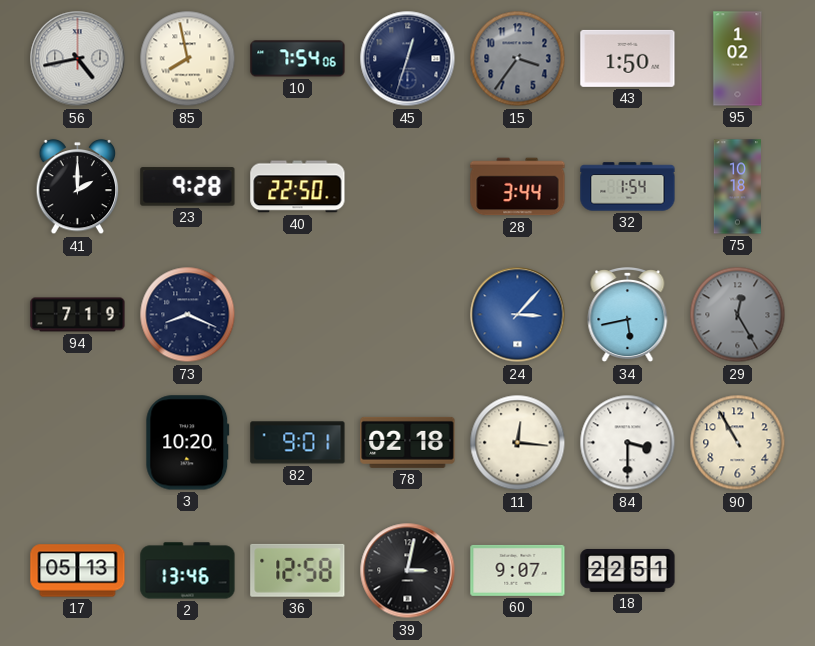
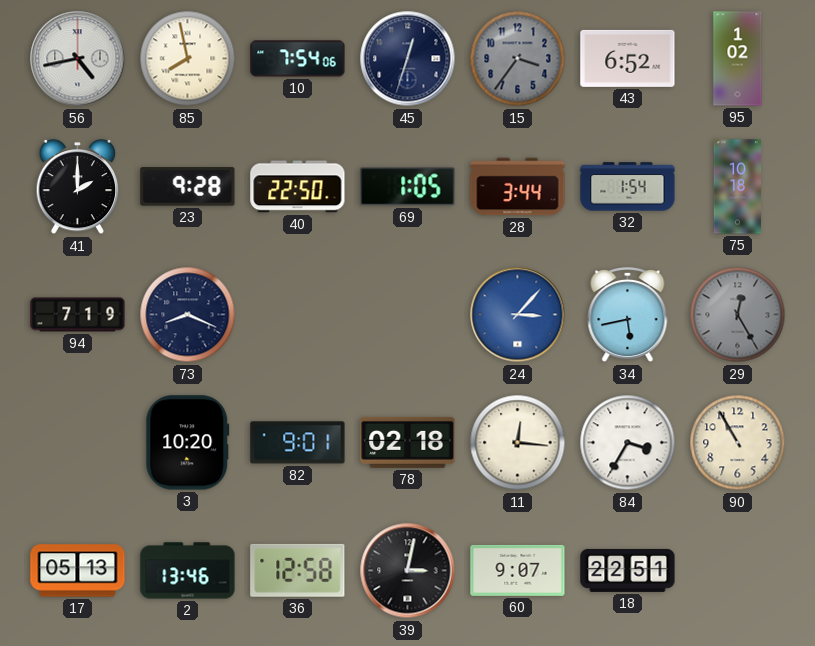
43: 1:50 -> 6:52
69: none -> 1:05
84: 3:30 -> 3:35
